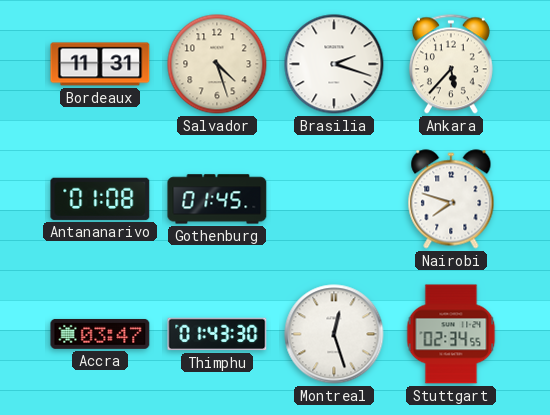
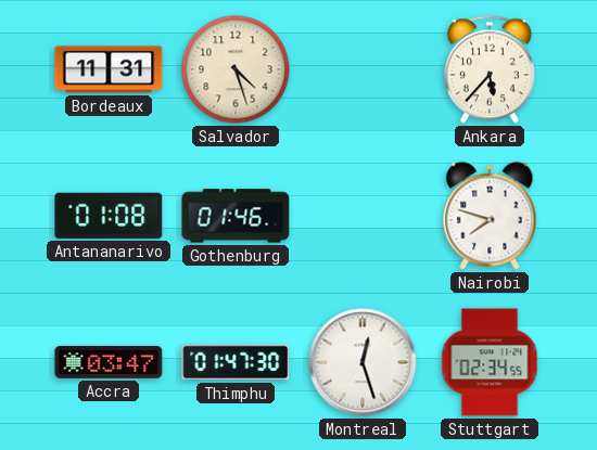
Brasilia: 2:18 -> none
Gothenburg: 01:45 -> 01:46
Thimphu: 01:43 -> 01:47
